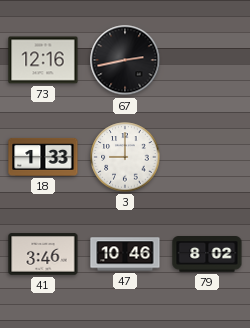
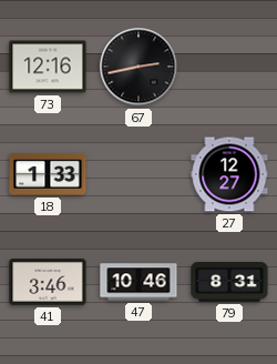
3: 9:00 -> none
27: none -> 12:27
79: 8:02 -> 8:31
